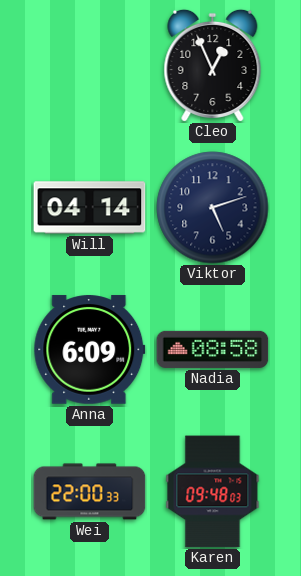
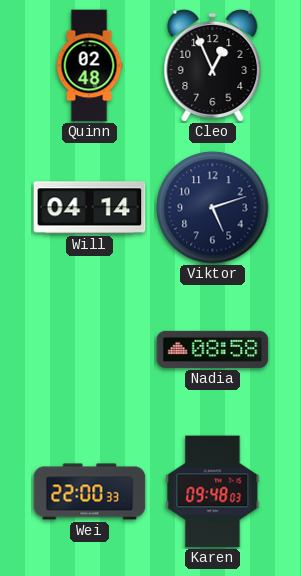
Quinn: none -> 02:48
Anna: 6:09 -> none
